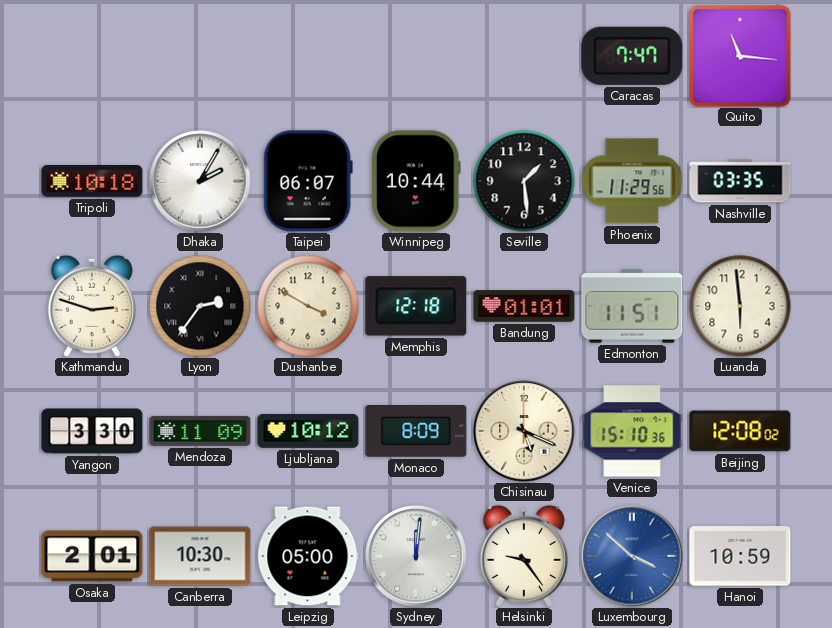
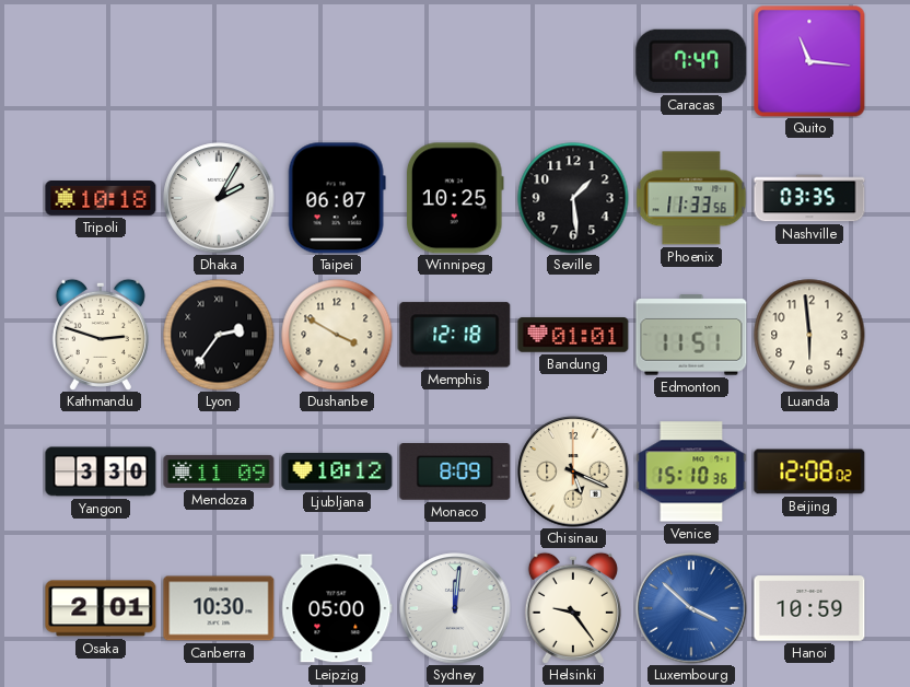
Winnipeg: 10:44 -> 10:25
Phoenix: 11:29 -> 11:33
